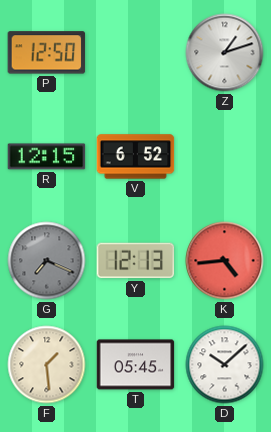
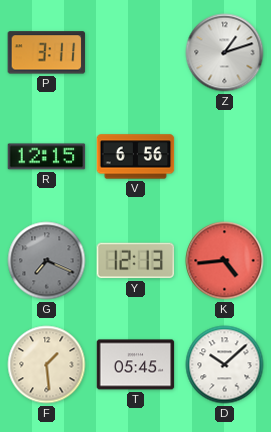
P: 12:50 -> 3:11
V: 6:52 -> 6:56
